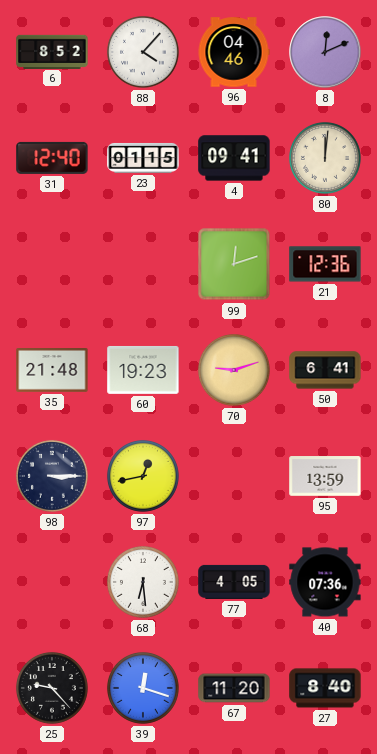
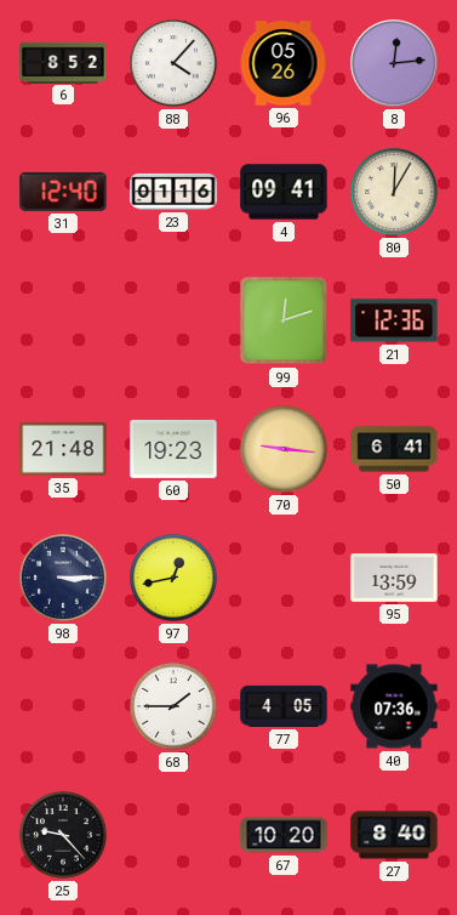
96: 04:46 -> 05:26
8: 12:11 -> 12:14
23: 01:15 -> 01:16
80: 12:01 -> 12:05
70: 9:12 -> 9:16
68: 6:29 -> 1:45
39: 12:18 -> none
67: 11:20 -> 10:20
